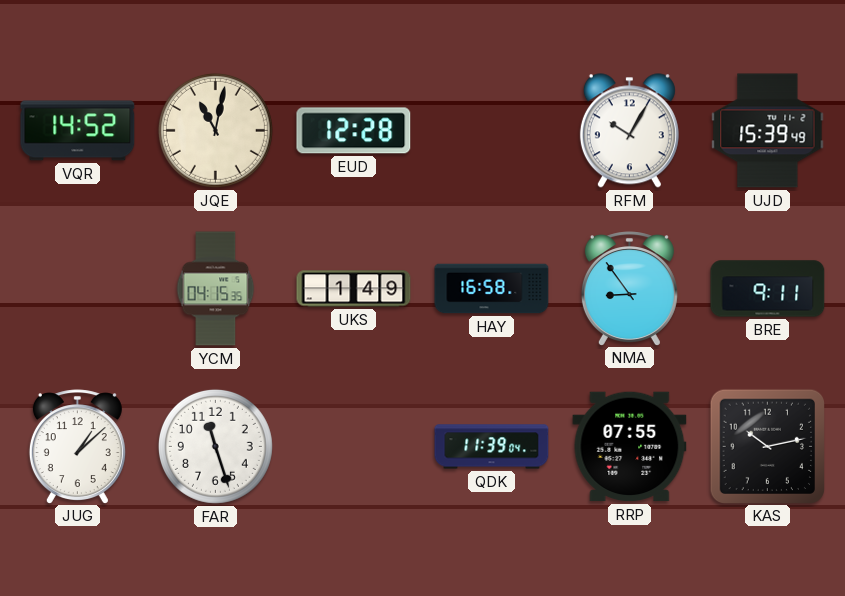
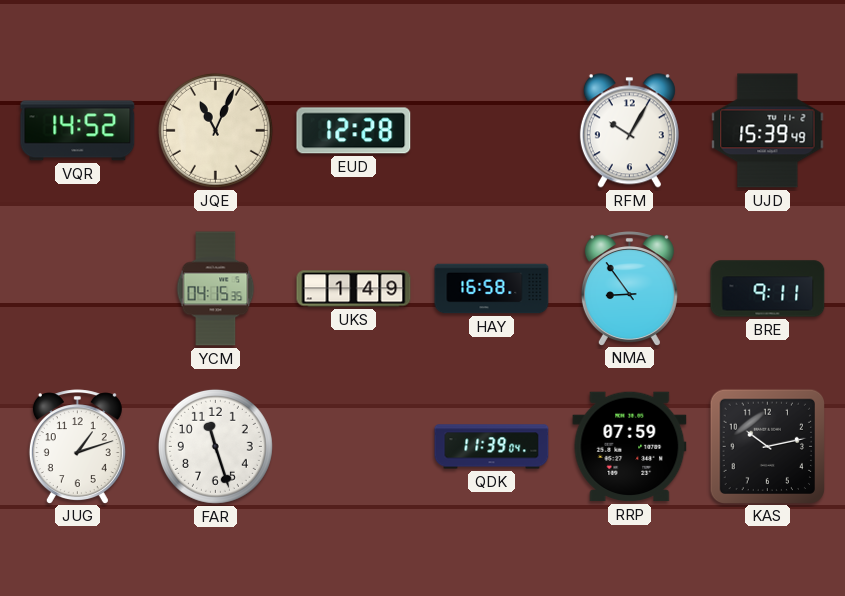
JQE: 11:02 -> 11:04
JUG: 1:08 -> 1:12
RRP: 07:55 -> 07:59
